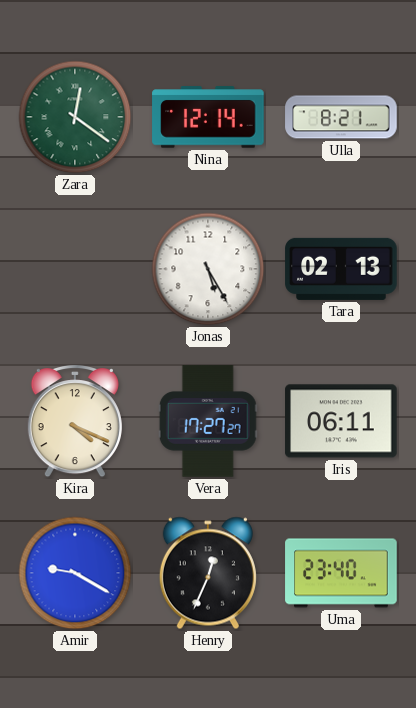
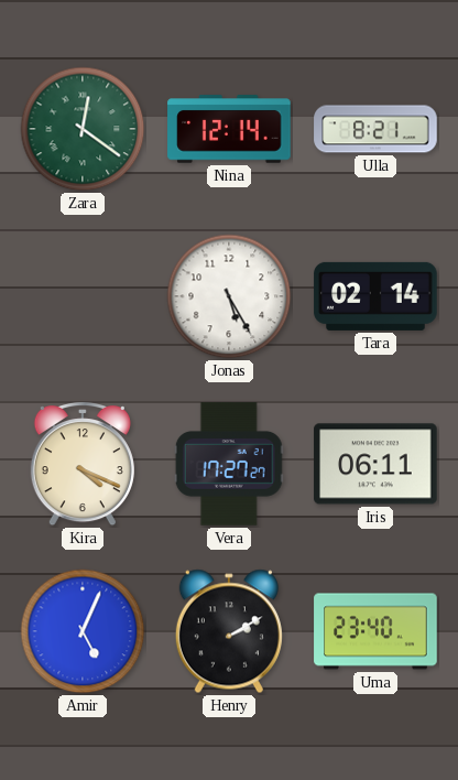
Tara: 02:13 -> 02:14
Amir: 9:20 -> 5:04
Henry: 12:34 -> 2:10
